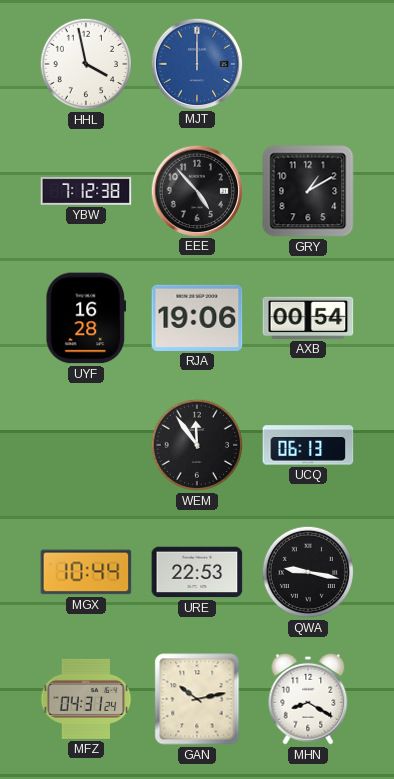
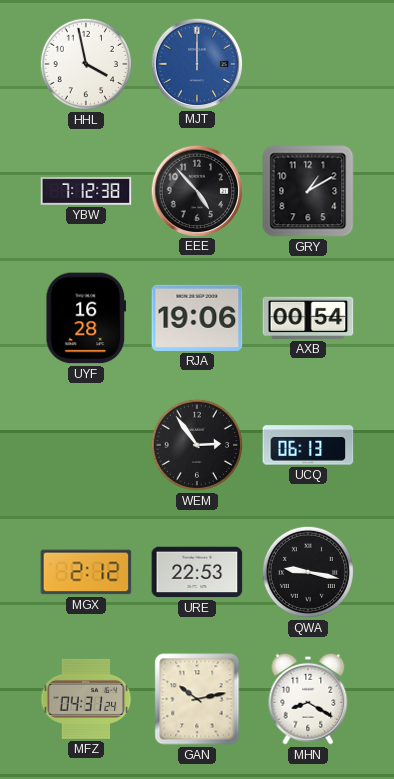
WEM: 11:54 -> 2:54
MGX: 10:44 -> 2:12
